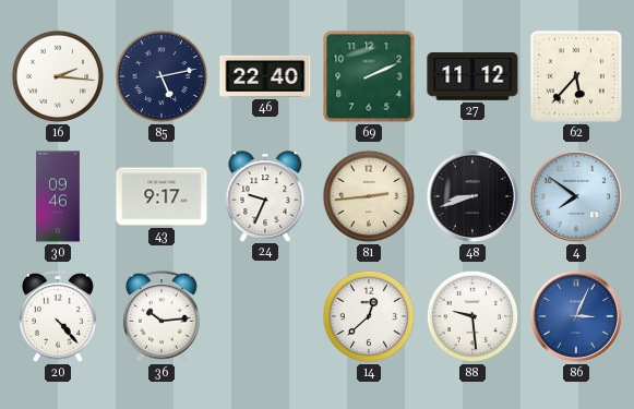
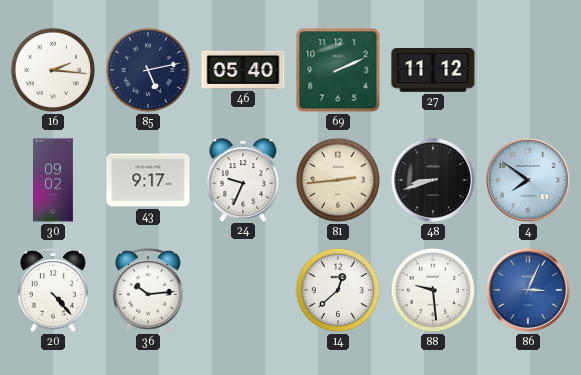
46: 22:40 -> 05:40
62: 5:37 -> none
30: 09:46 -> 09:02
